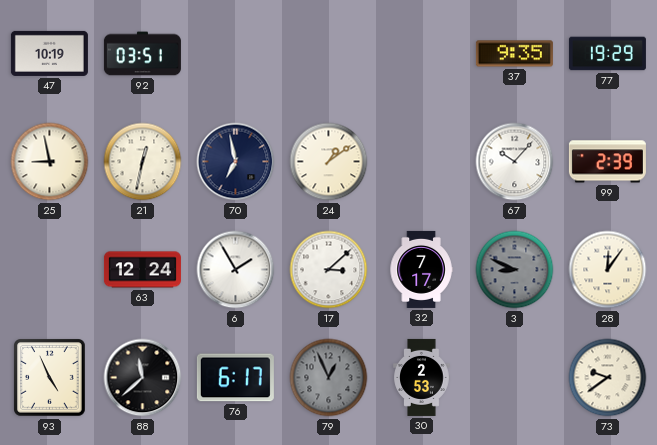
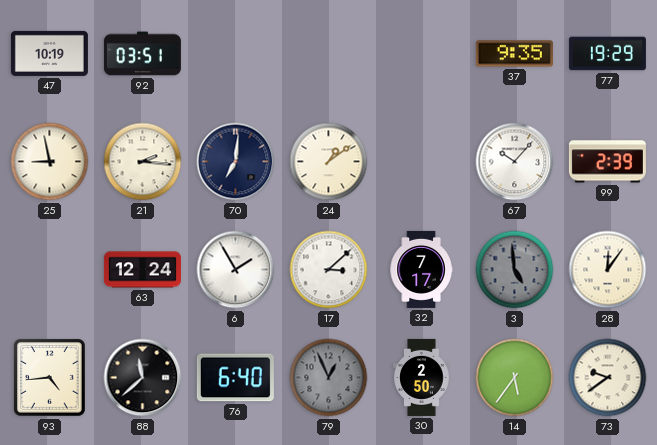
21: 12:32 -> 2:16
70: 6:58 -> 7:01
3: 8:49 -> 4:59
93: 4:56 -> 4:44
76: 6:17 -> 6:40
30: 2:53 -> 2:50
14: none -> 5:36
